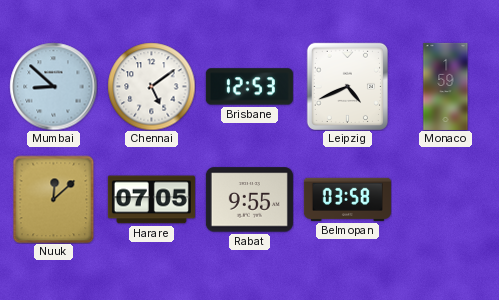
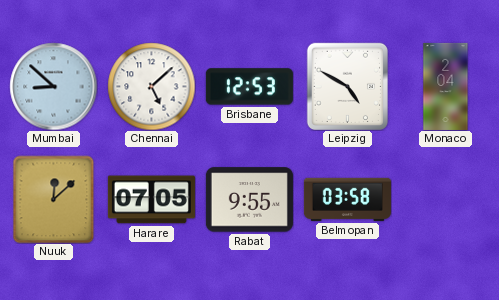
Chennai: 5:09 -> 5:08
Leipzig: 4:41 -> 4:50
Monaco: 1:59 -> 2:04
